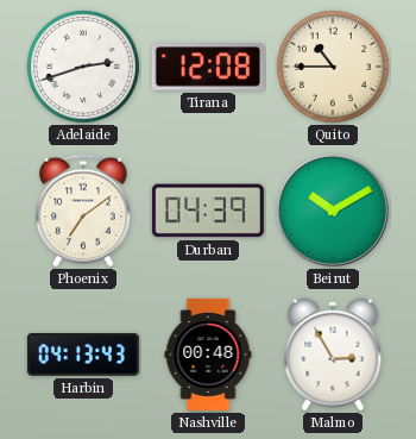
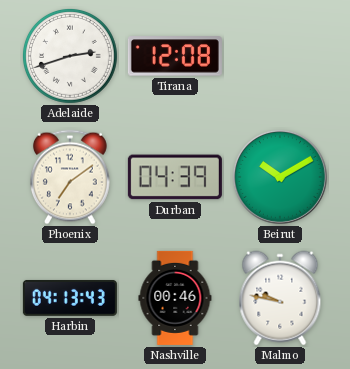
Quito: 10:45 -> none
Nashville: 00:48 -> 00:46
Malmo: 2:55 -> 9:47
